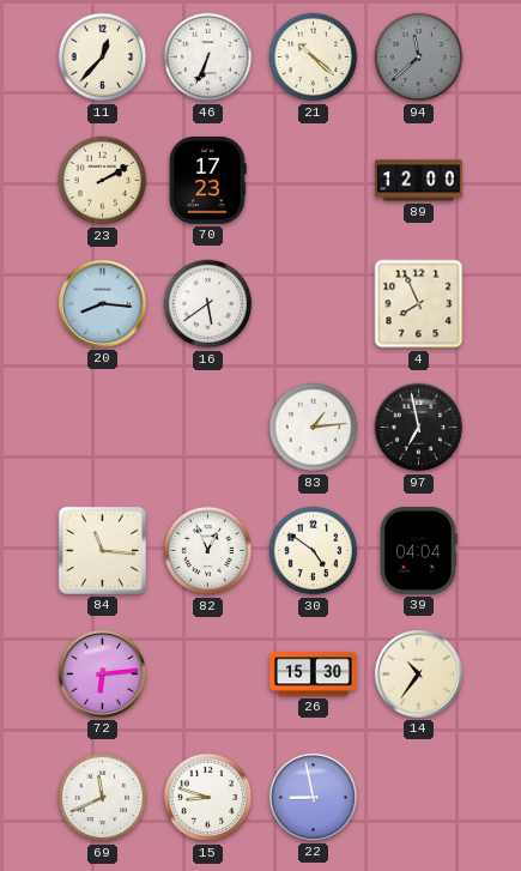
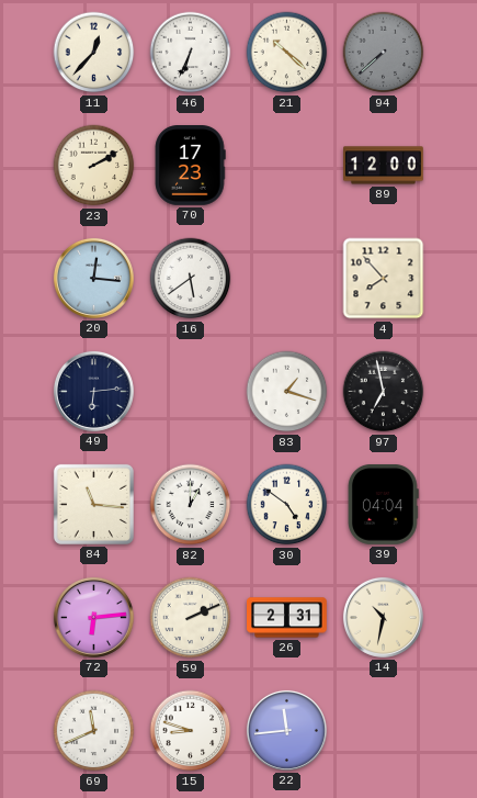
94: 11:38 -> 7:38
20: 8:16 -> 12:16
4: 7:56 -> 7:53
49: none -> 6:14
83: 1:14 -> 1:18
82: 12:56 -> 1:00
59: none -> 2:11
26: 15:30 -> 2:31
14: 10:36 -> 10:32
22: 8:58 -> 11:44
